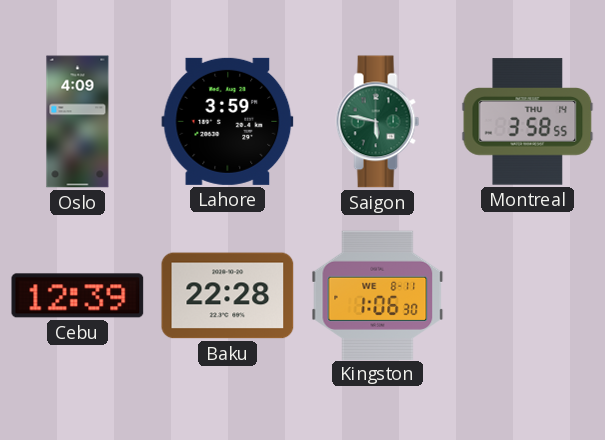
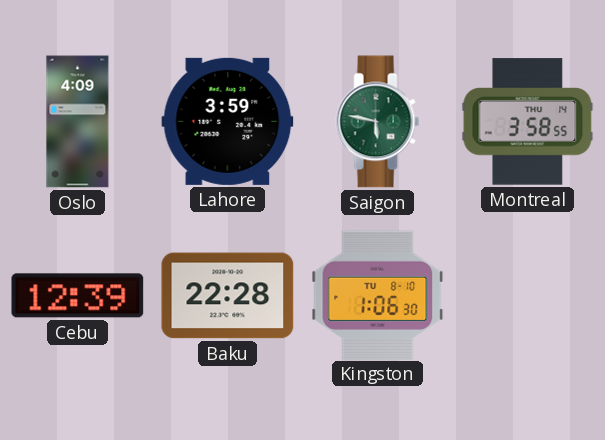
Kingston date: WE 8-11 -> TU 8-10
